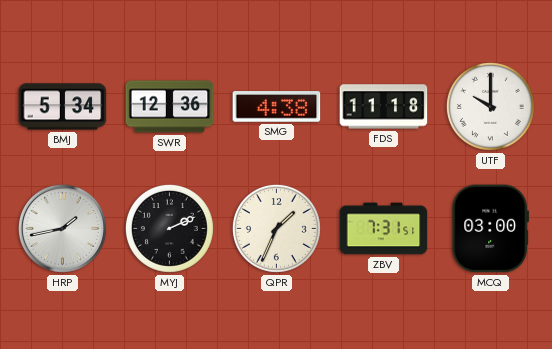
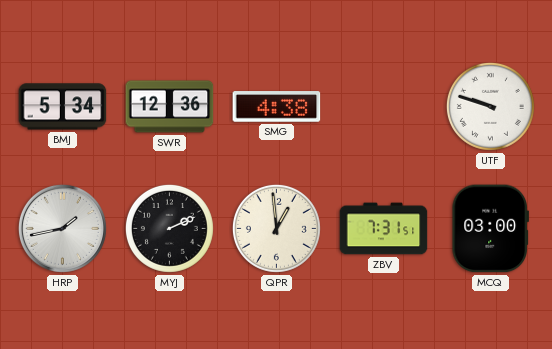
FDS: 11:18 -> none
UTF: 10:00 -> 9:48
QPR: 1:34 -> 12:59
